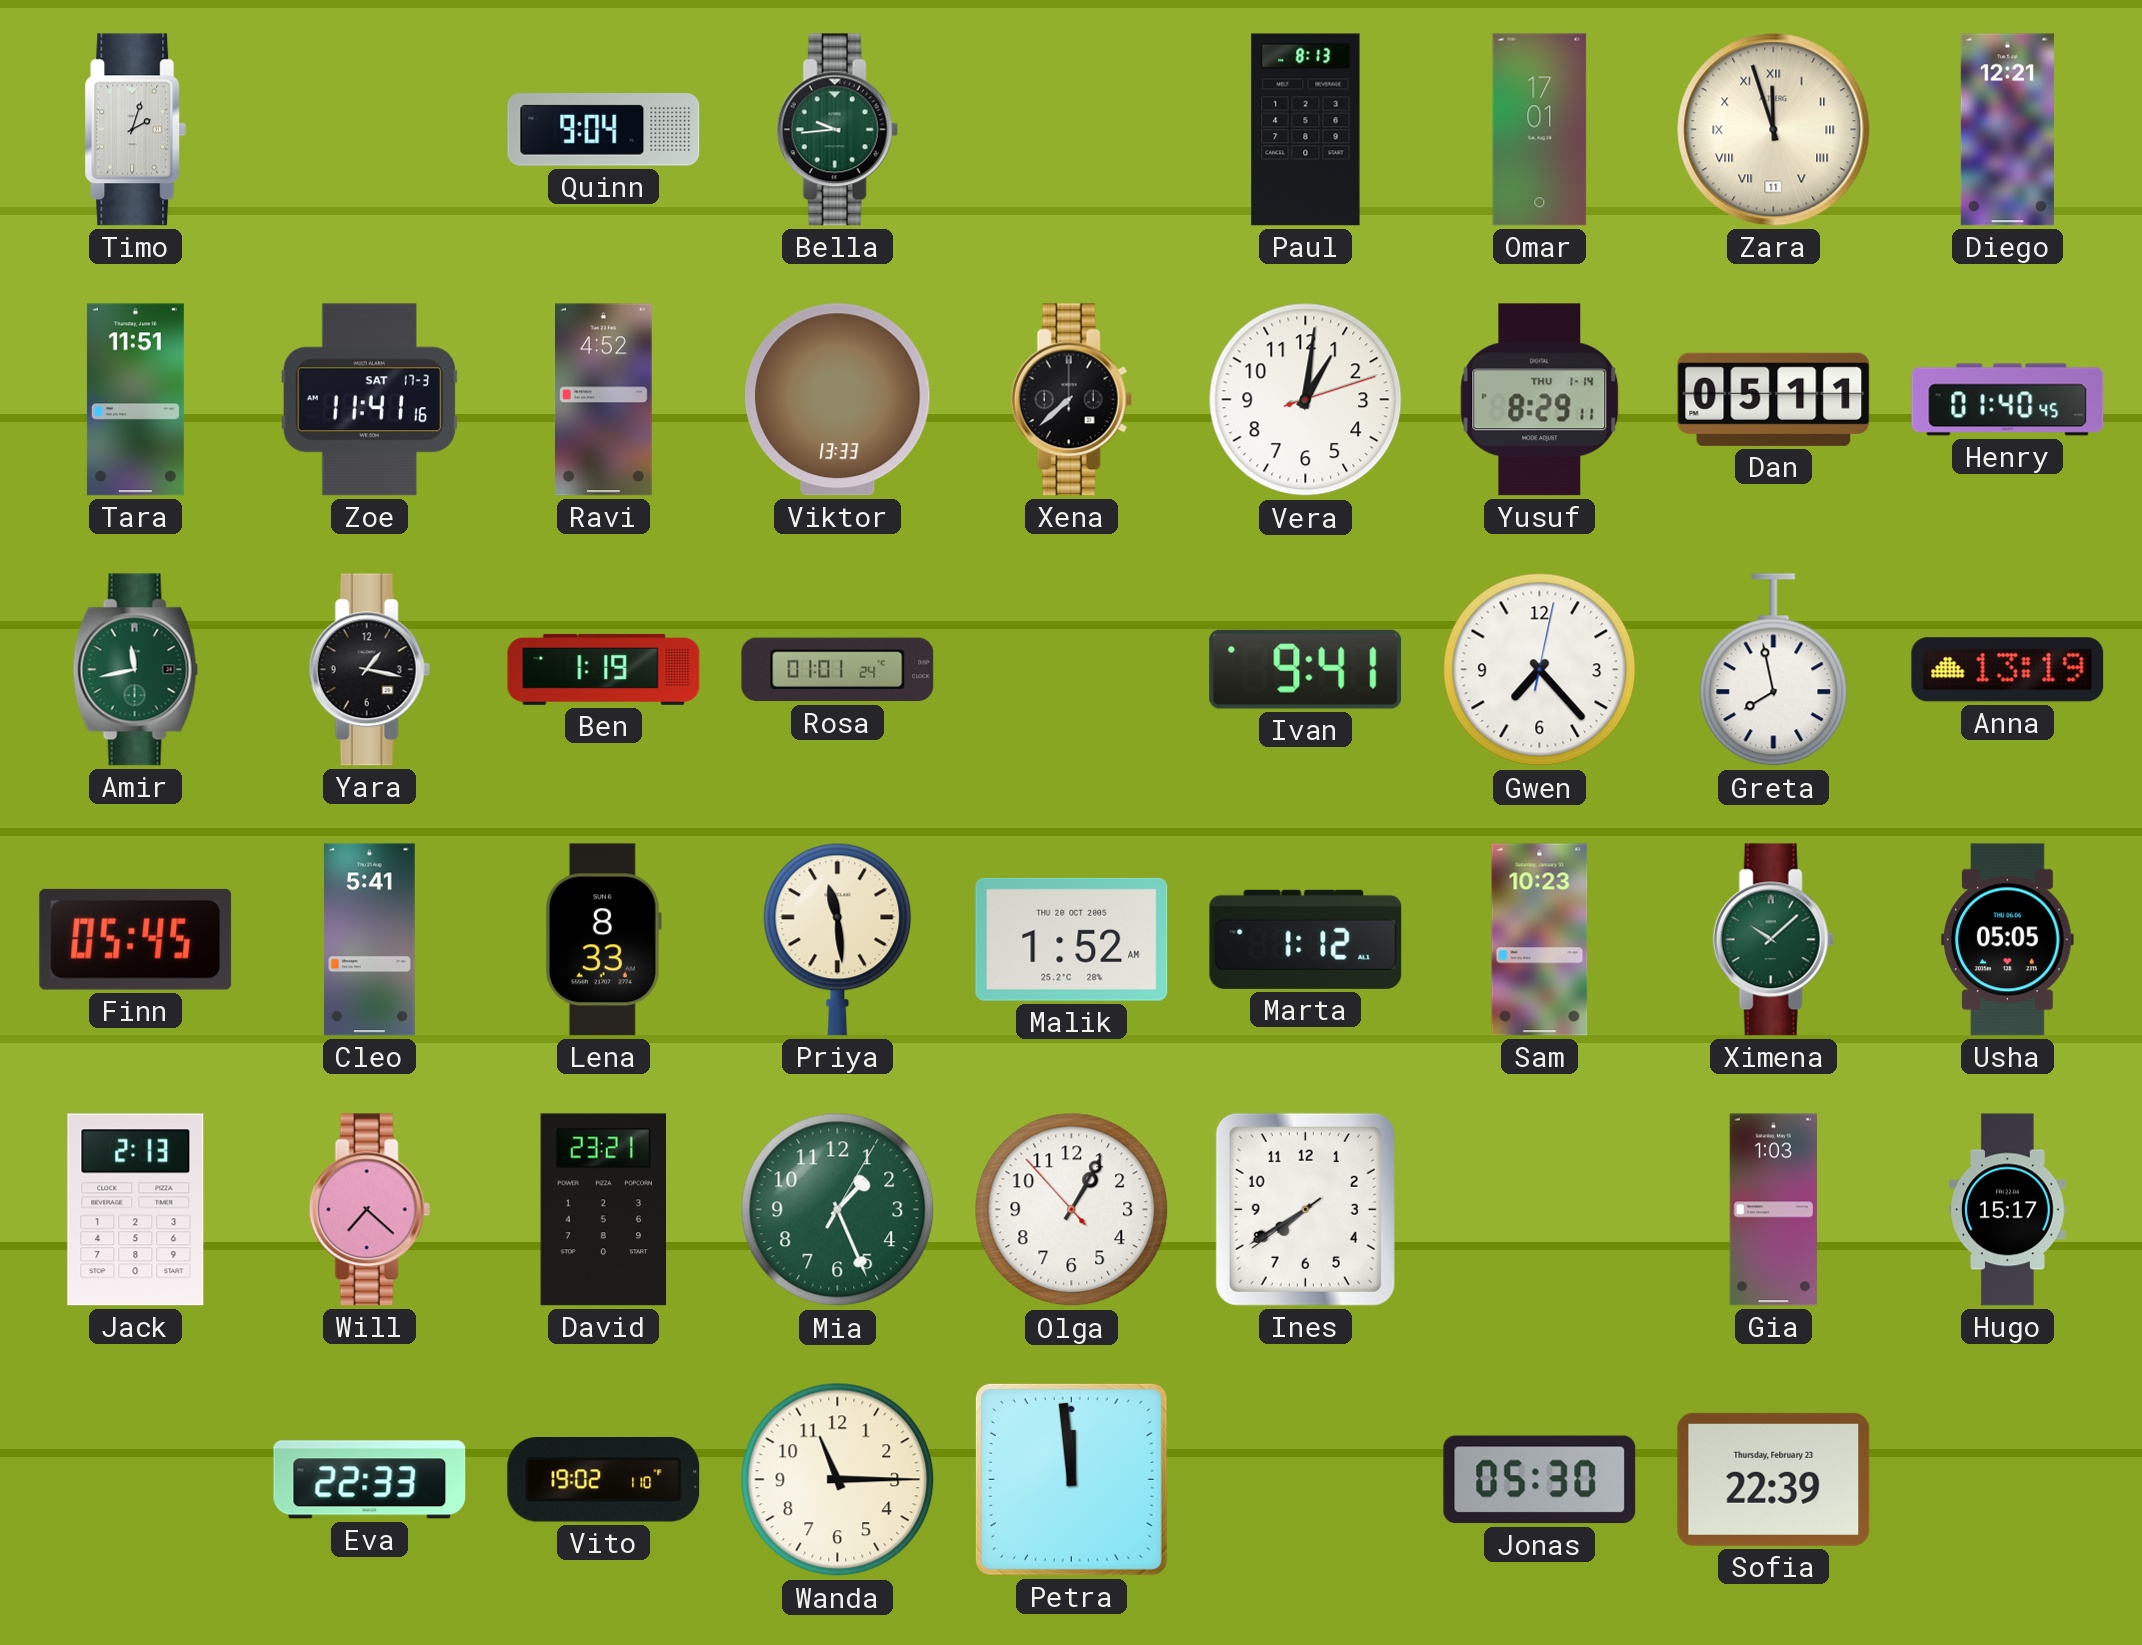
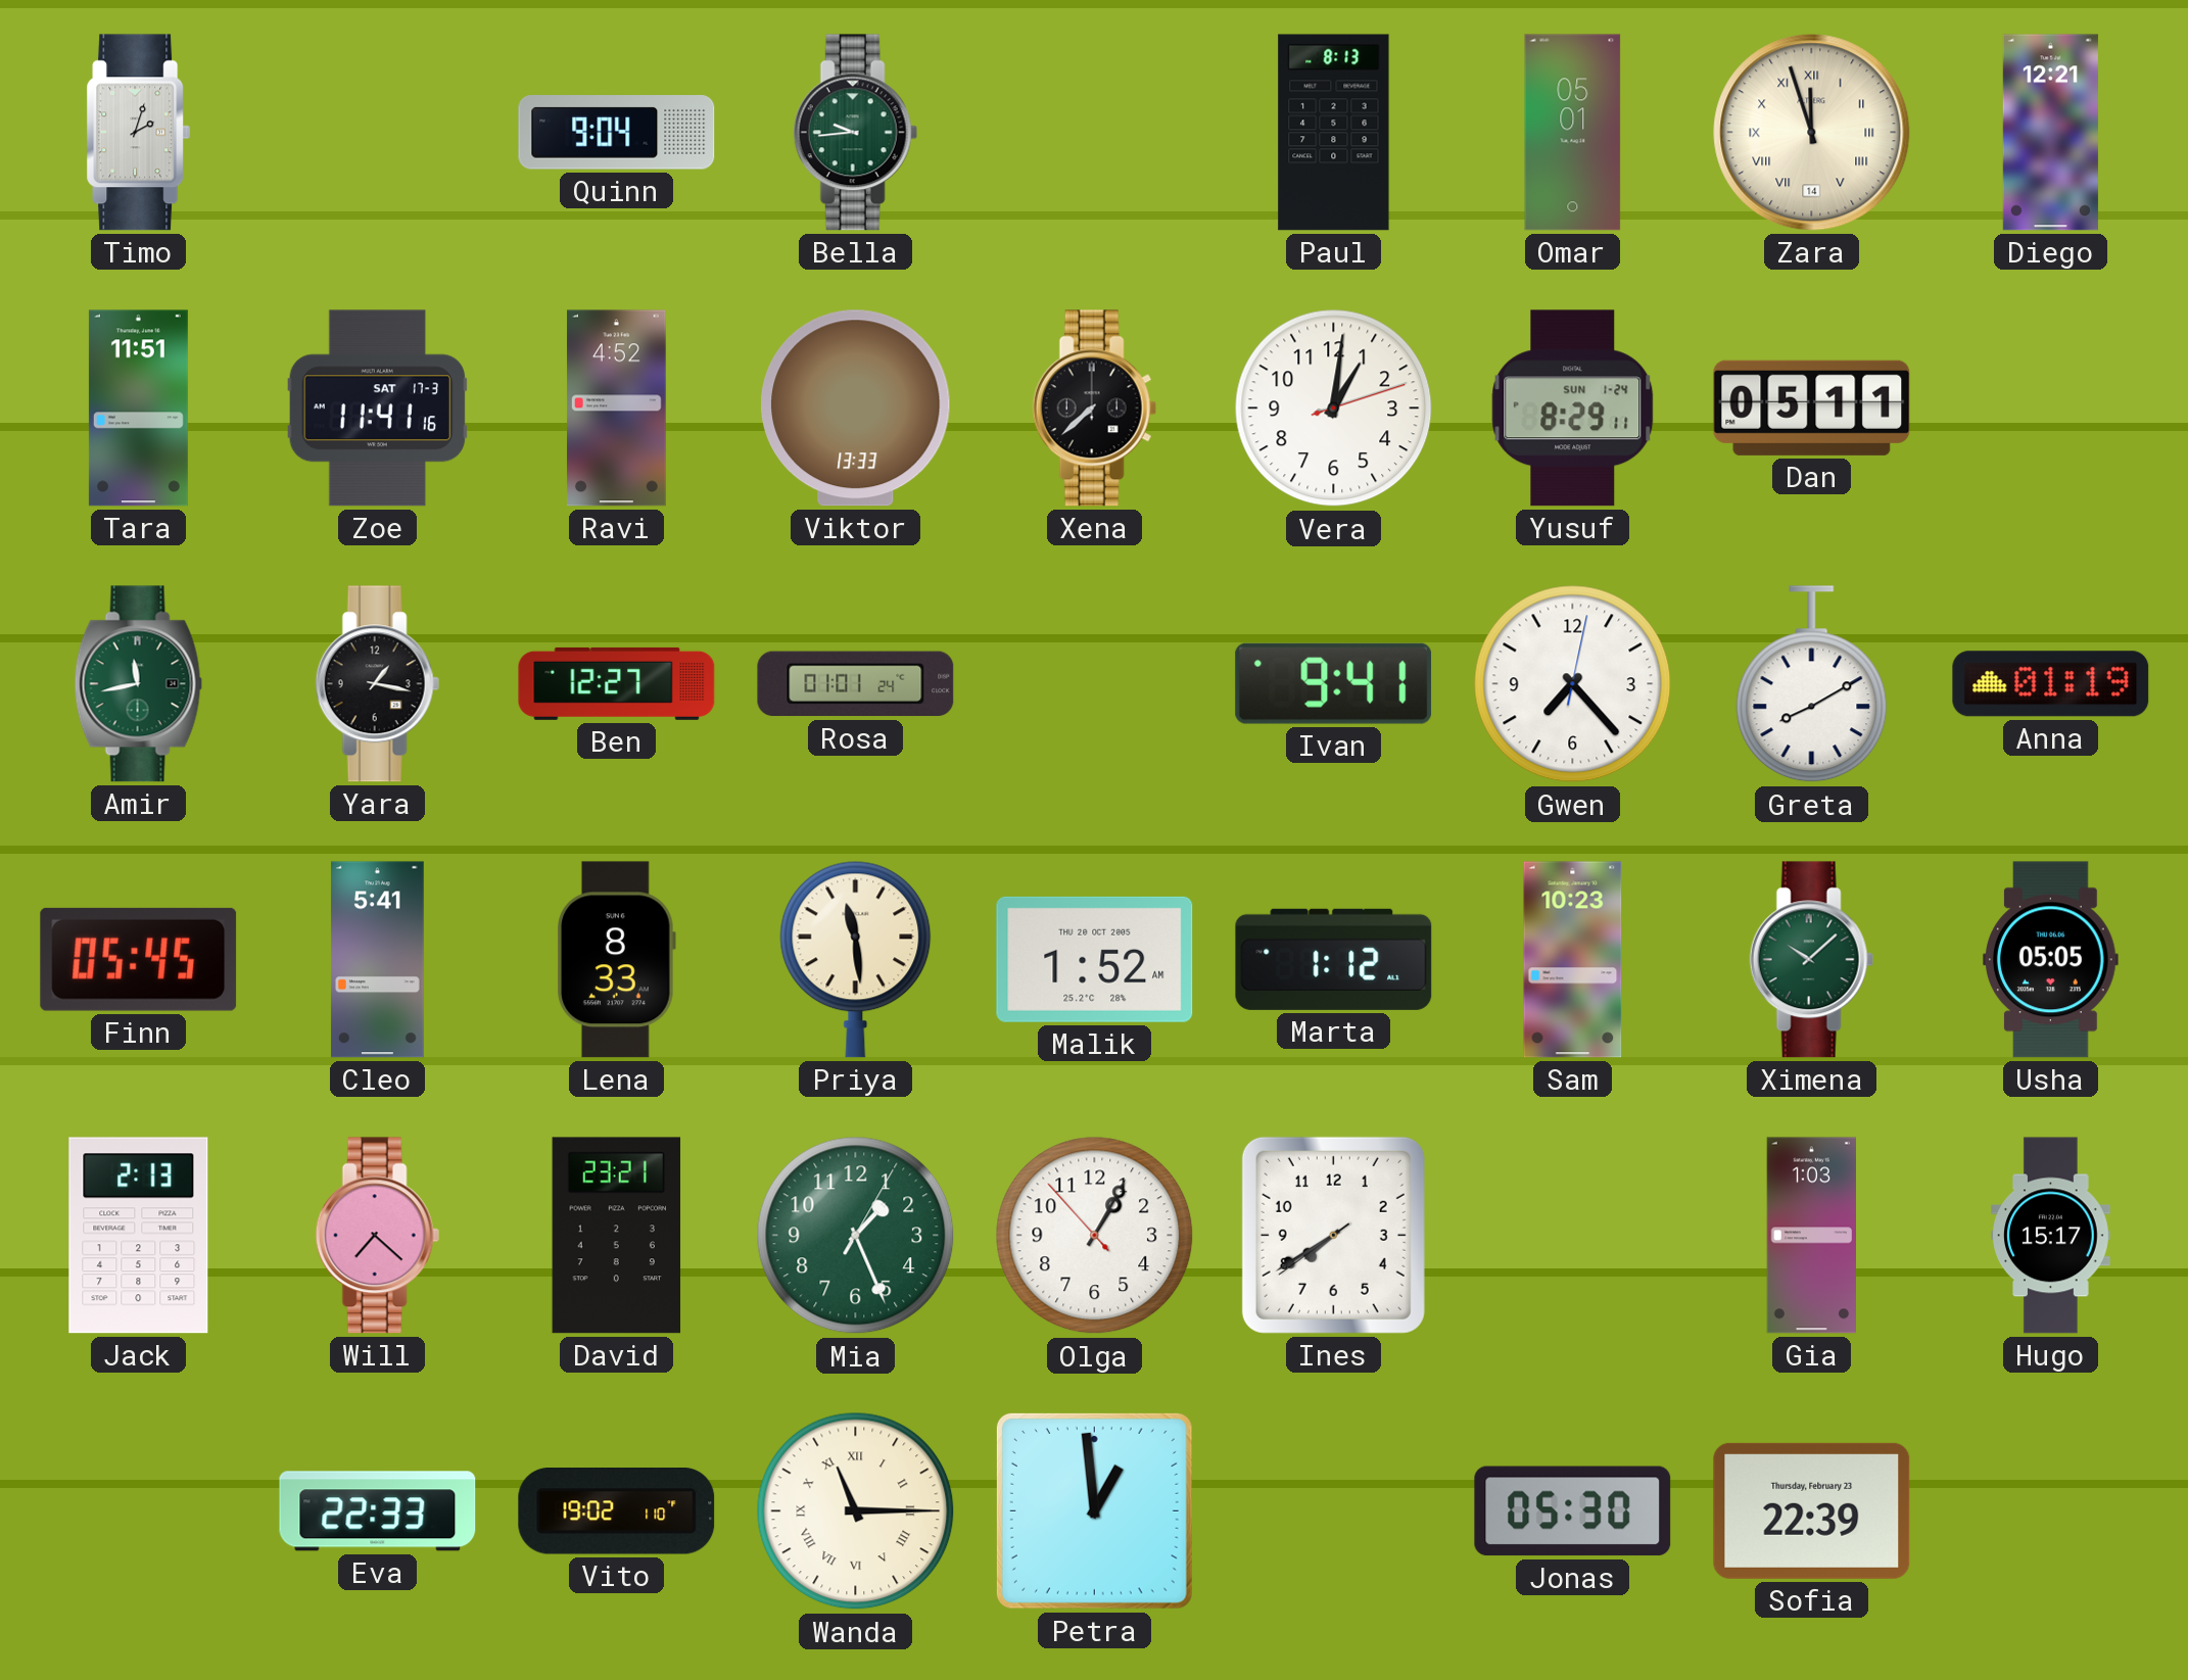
Omar: 17:01 -> 05:01
Zara date: 11 -> 14
Yusuf date: THU 1-14 -> SUN 1-24
Henry: 01:40 -> none
Ben: 1:19 -> 12:27
Greta: 7:58 -> 8:10
Anna: 13:19 -> 01:19
Wanda numerals: Arabic -> Roman
Petra: 11:59 -> 12:59
